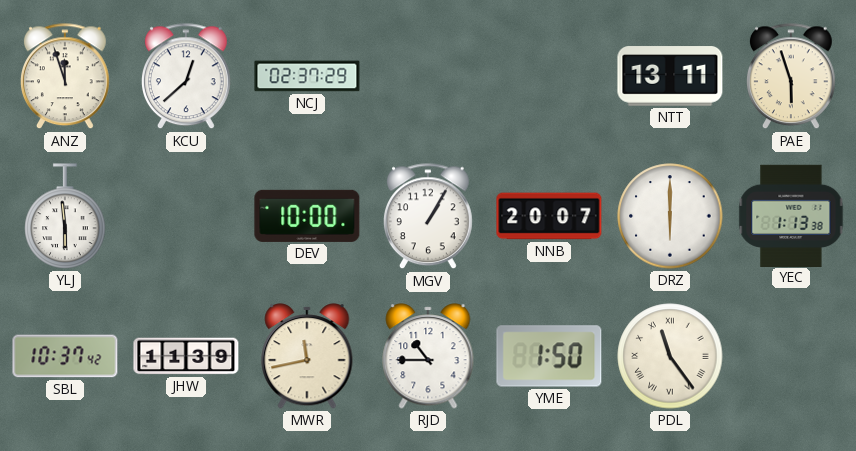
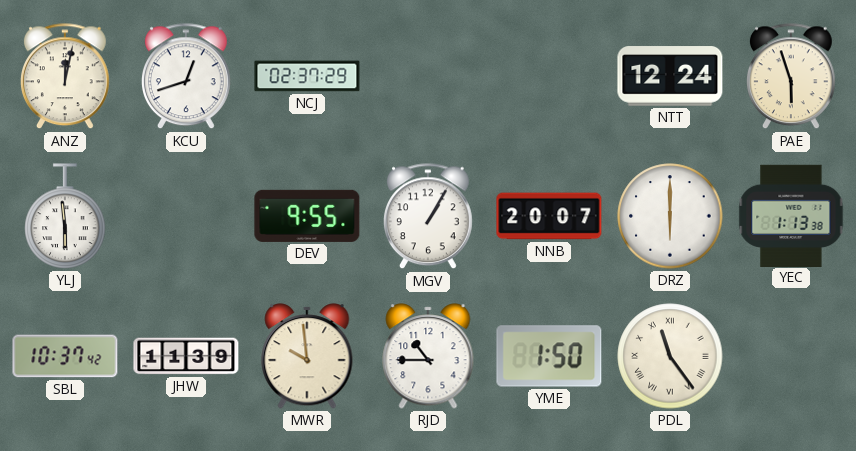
ANZ: 11:57 -> 12:02
KCU: 12:38 -> 12:42
NTT: 13:11 -> 12:24
DEV: 10:00 -> 9:55
MWR: 11:43 -> 9:59
